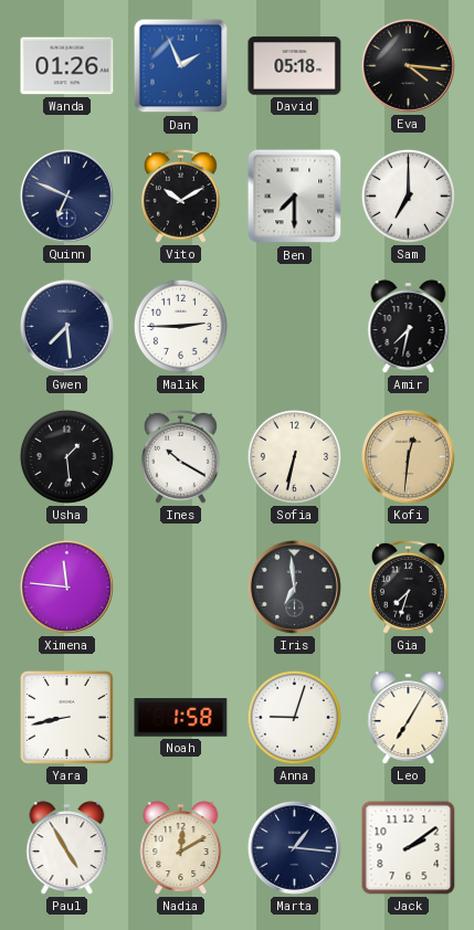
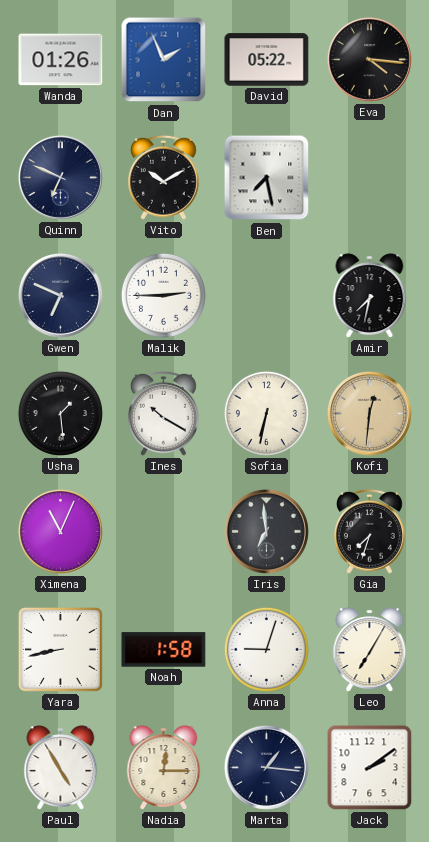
David: 05:18 -> 05:22
Ben: 7:30 -> 7:28
Sam: 7:00 -> none
Gwen: 7:29 -> 6:49
Ximena: 11:46 -> 11:04
Nadia: 12:10 -> 12:15
